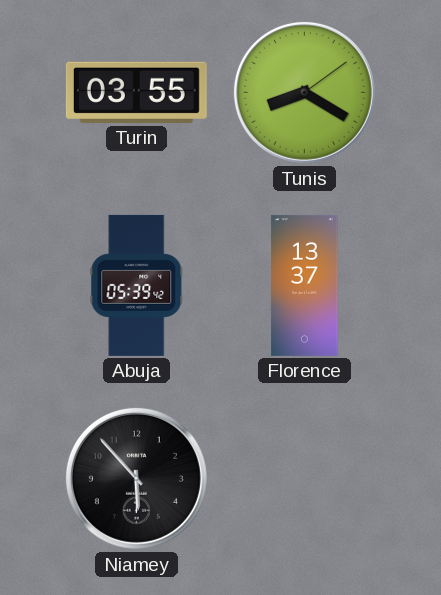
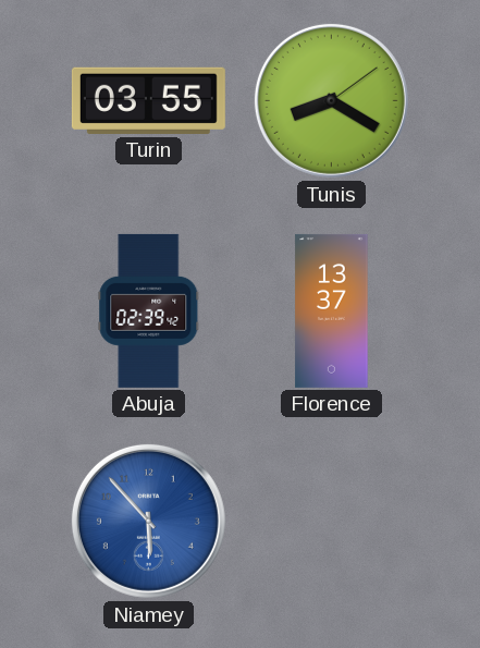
Abuja: 05:39 -> 02:39
Niamey dial: black -> blue
